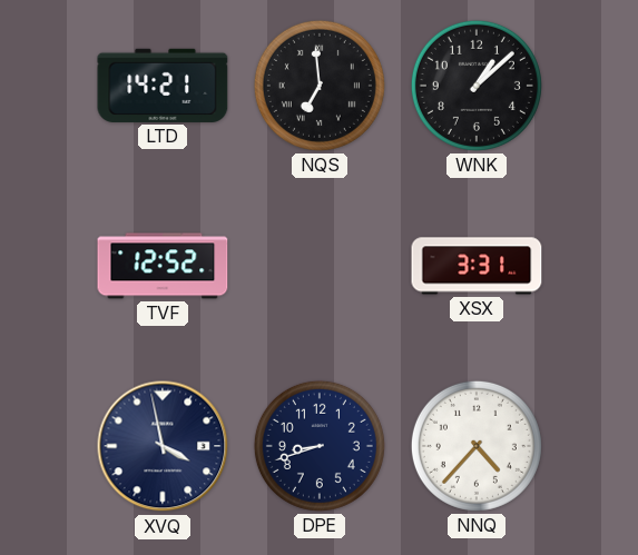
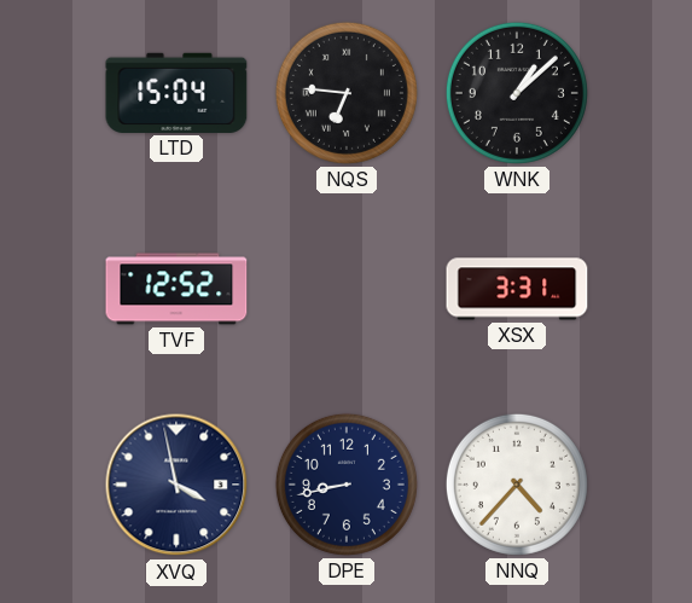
LTD: 14:21 -> 15:04
NQS: 6:59 -> 6:46
DPE: 8:42 -> 8:43
